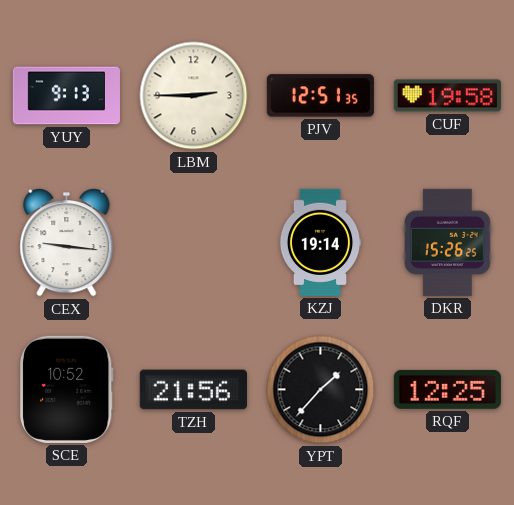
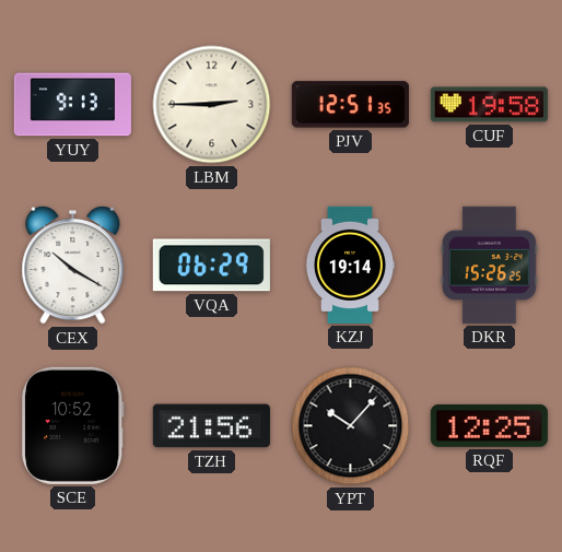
CEX: 9:16 -> 10:20
VQA: none -> 06:29
YPT: 1:37 -> 10:07
